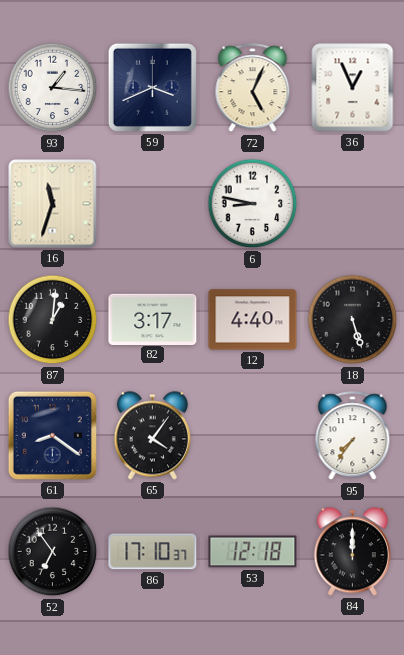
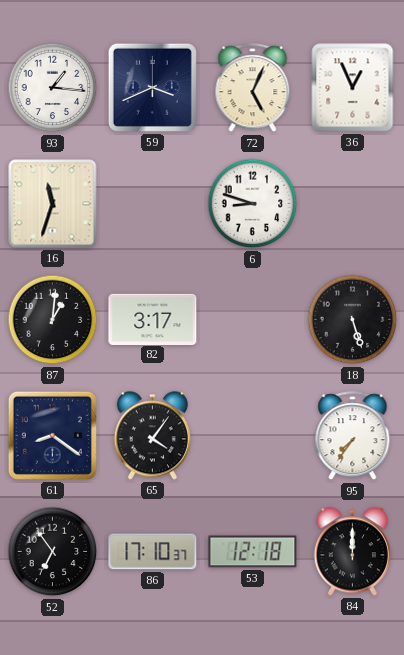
6: 8:47 -> 8:48
12: 4:40 -> none
